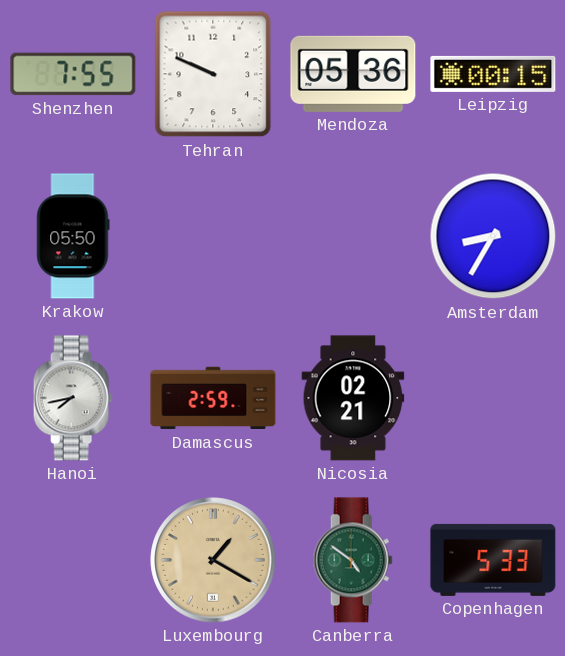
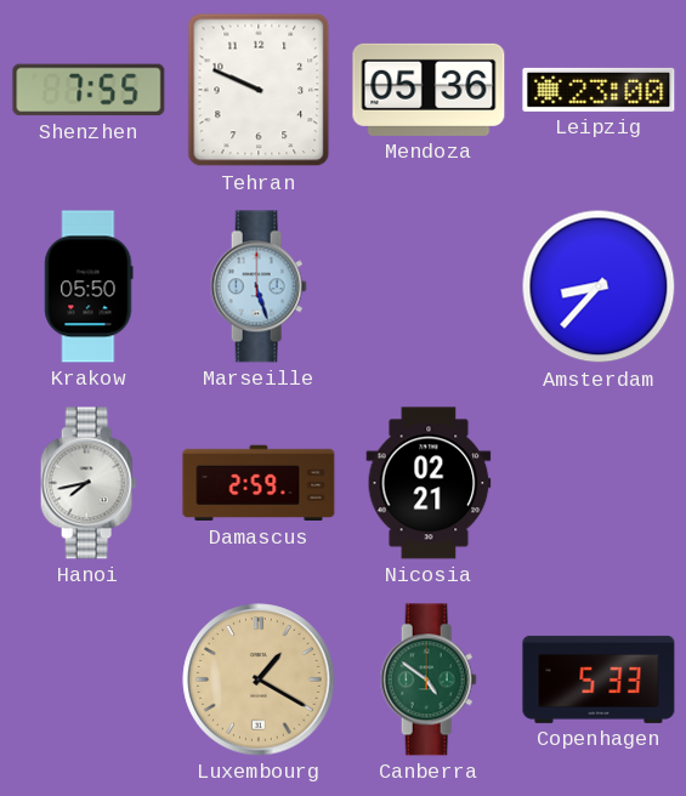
Leipzig: 00:15 -> 23:00
Marseille: none -> 5:27
Amsterdam: 8:35 -> 8:37
